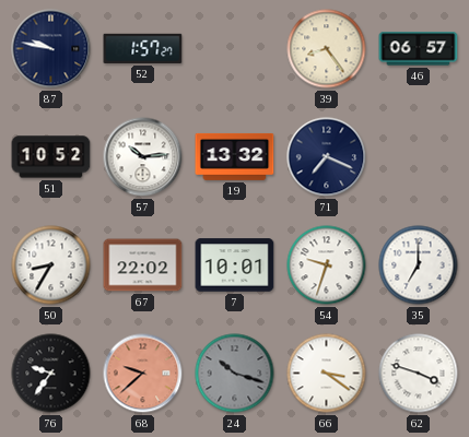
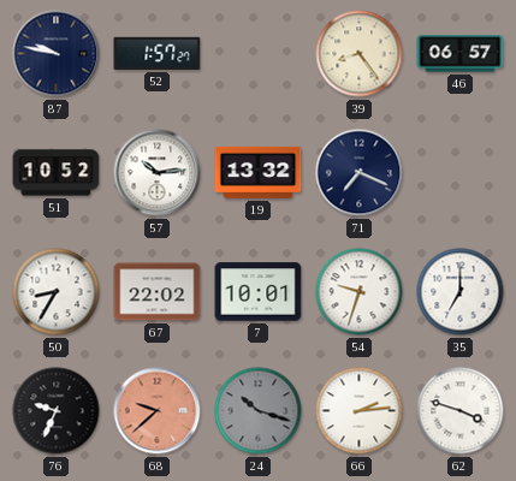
76: 9:36 -> 9:34
66: 3:21 -> 2:14
